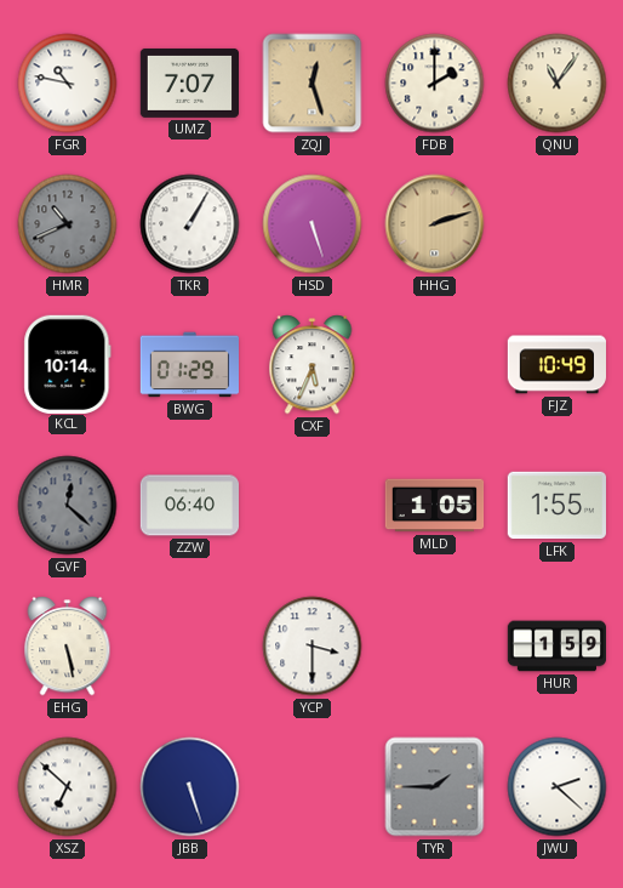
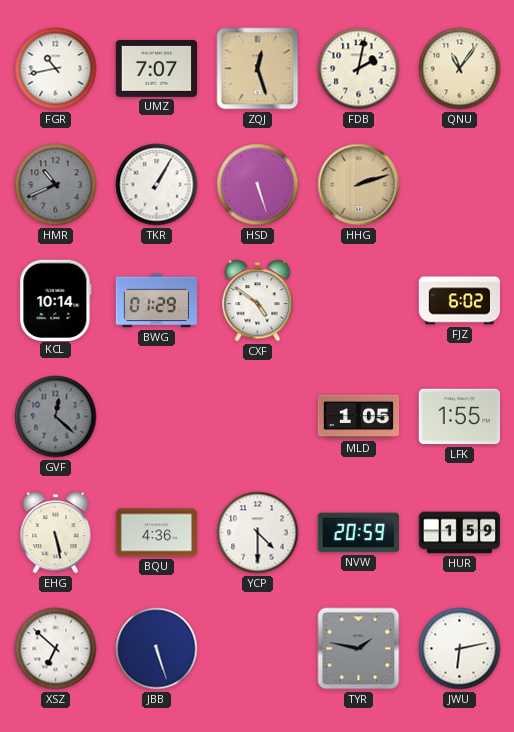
FGR: 10:47 -> 10:43
FDB: 2:00 -> 2:02
CXF: 5:34 -> 4:51
FJZ: 10:49 -> 6:02
ZZW: 06:40 -> none
BQU: none -> 4:36
YCP: 3:30 -> 4:30
NVW: none -> 20:59
TYR: 1:45 -> 1:47
JWU: 2:22 -> 6:13
